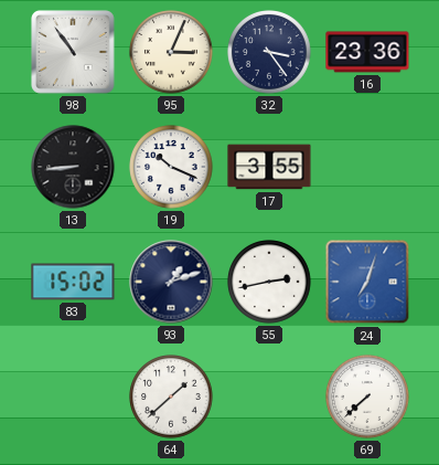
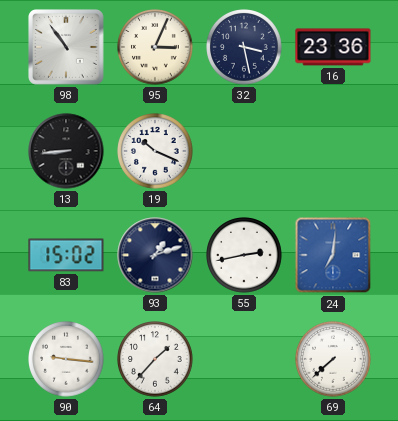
32: 3:24 -> 3:28
17: 3:55 -> none
24: 7:03 -> 7:01
90: none -> 9:16
64: 1:38 -> 1:37
